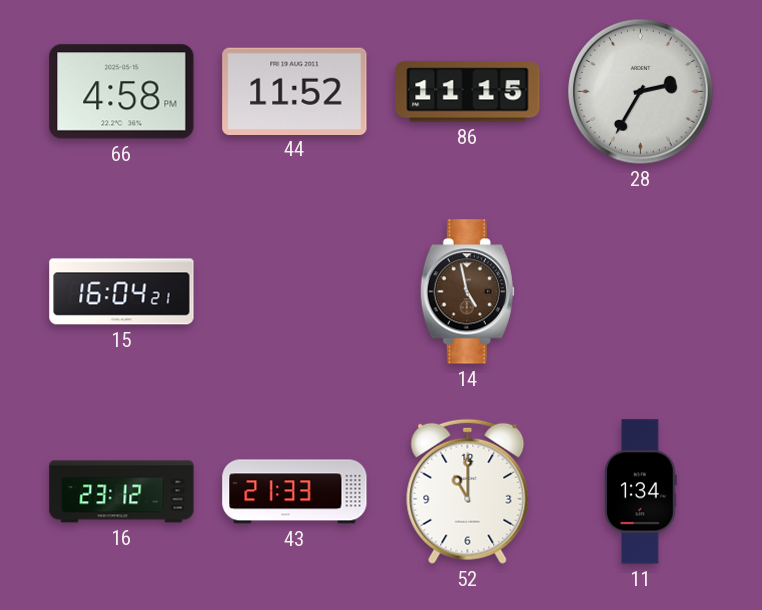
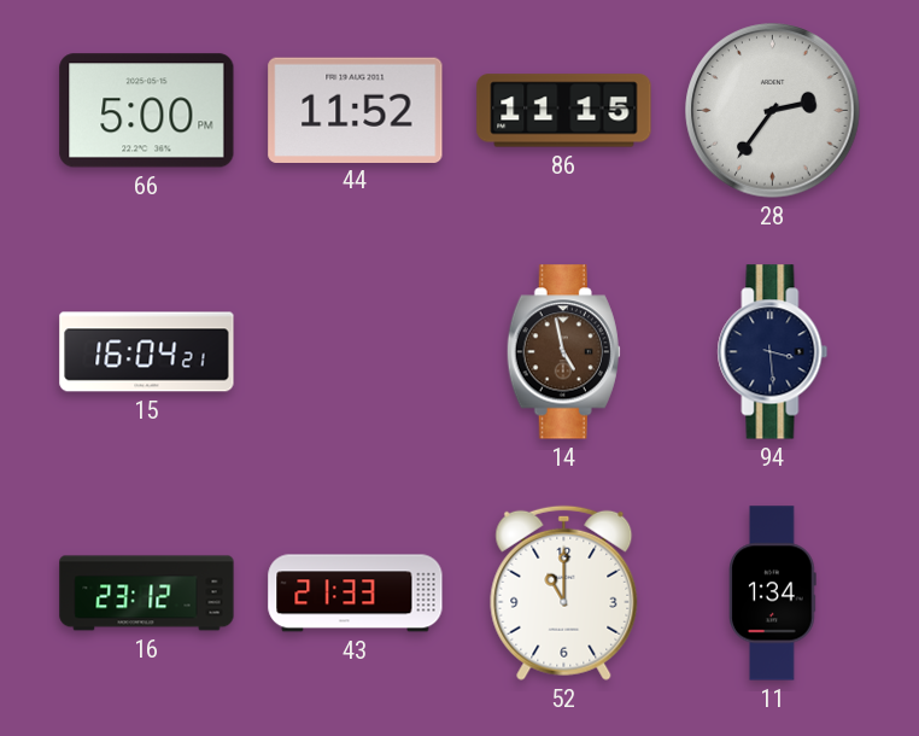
66: 4:58 -> 5:00
28: 2:35 -> 2:36
94: none -> 3:29
